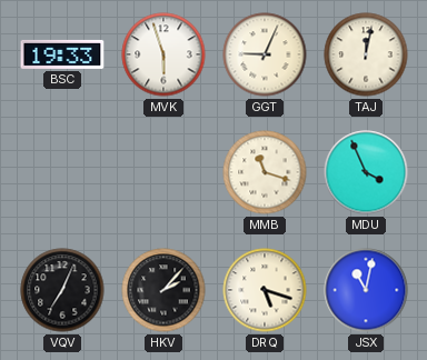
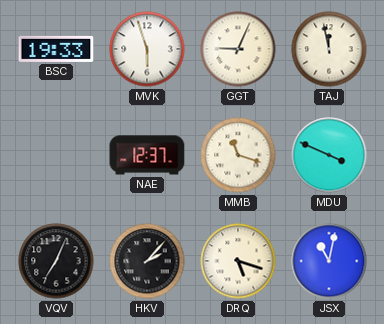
TAJ: 12:02 -> 11:58
NAE: none -> 12:37
MDU: 3:56 -> 3:49
